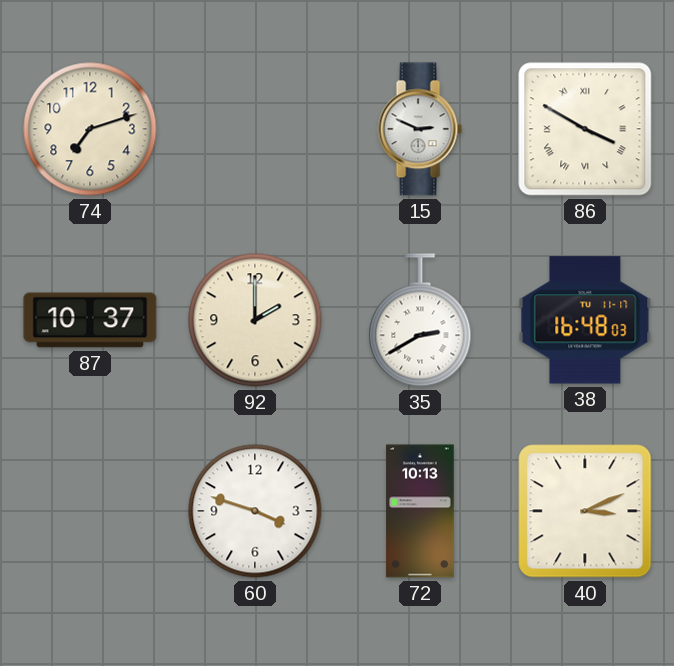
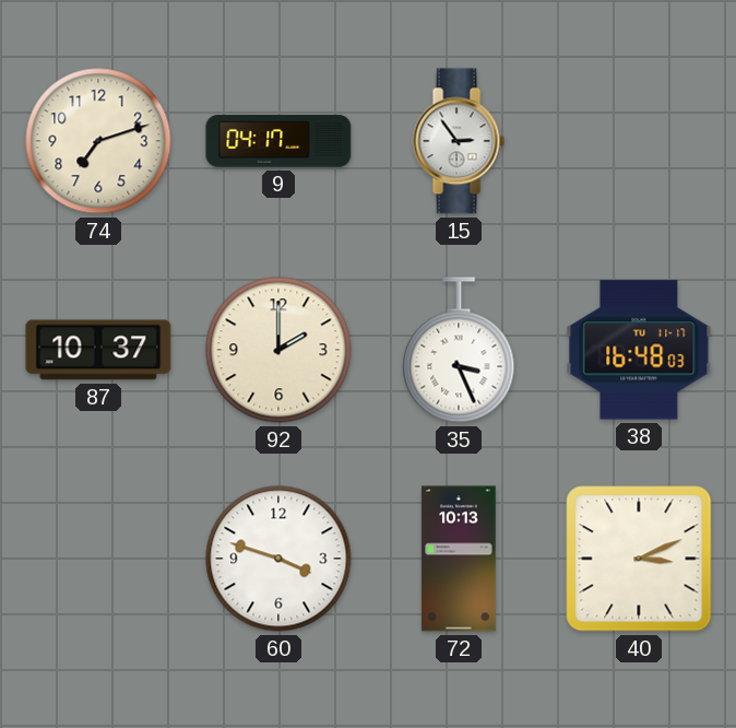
9: none -> 04:17
15: 2:49 -> 2:54
86: 3:50 -> none
35: 2:40 -> 3:26
